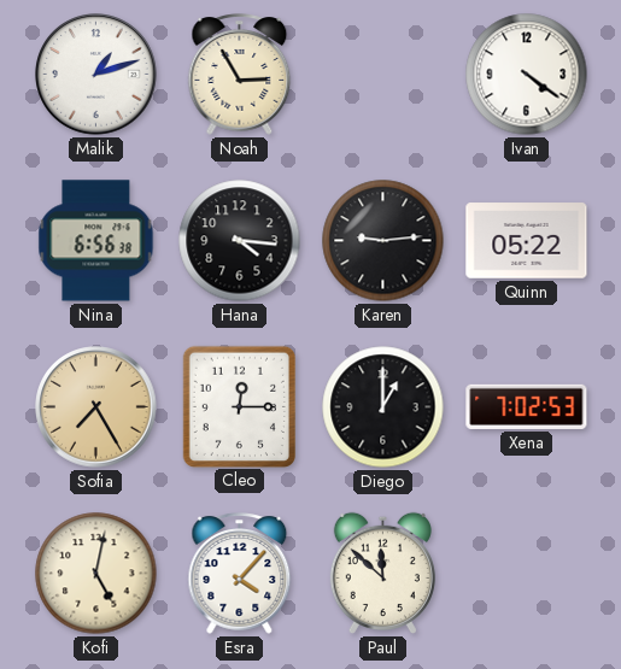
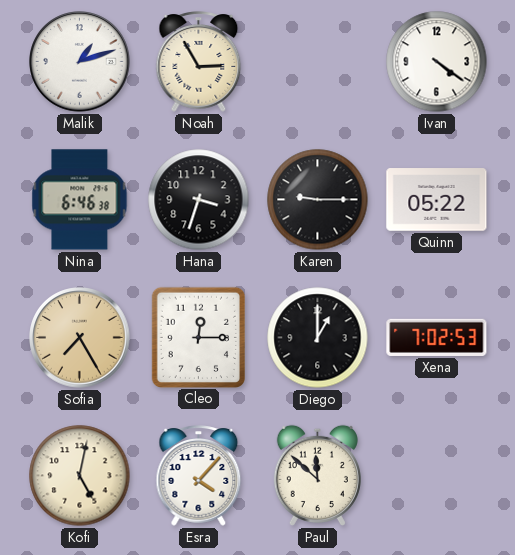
Nina: 6:56 -> 6:46
Hana: 4:16 -> 3:33
Karen: 9:14 -> 9:15
